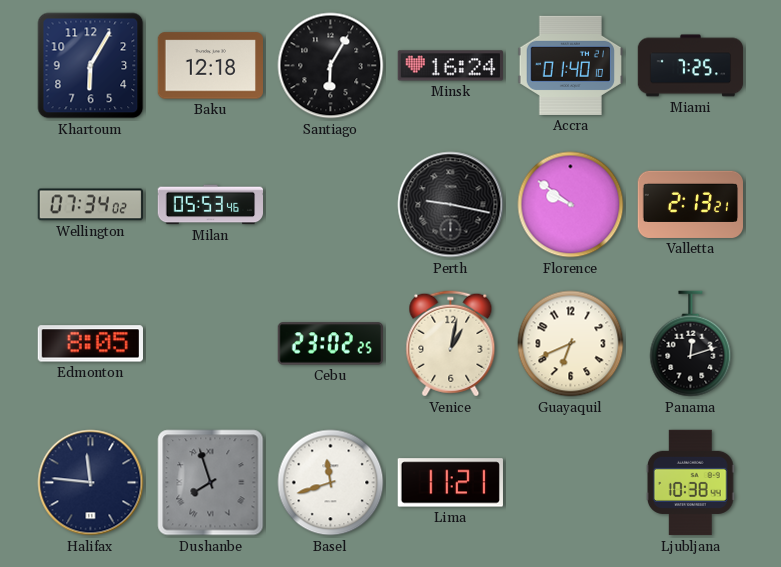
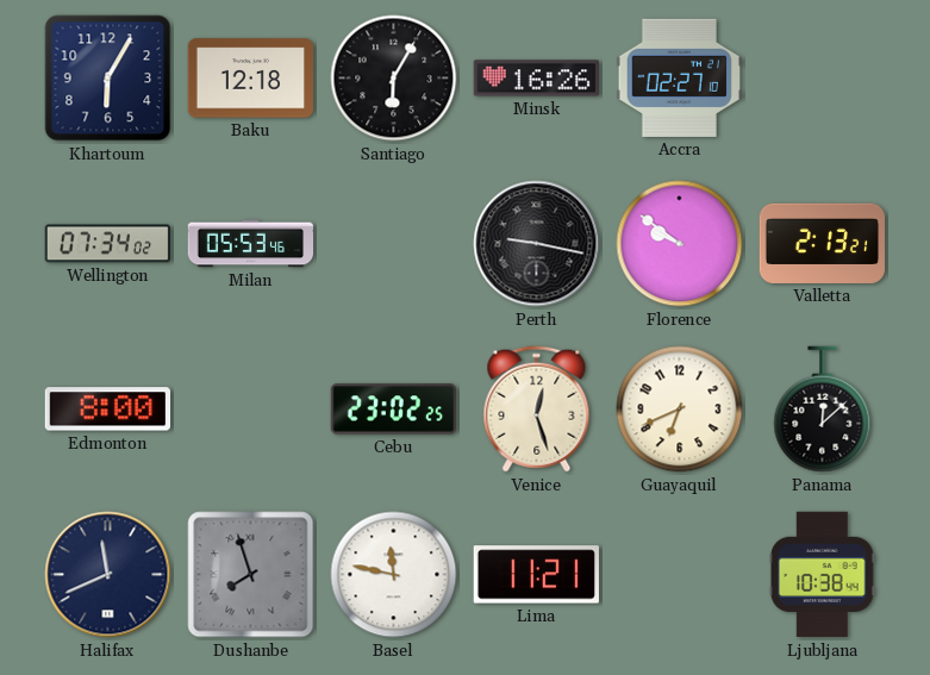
Minsk: 16:24 -> 16:26
Accra: 01:40 -> 02:27
Miami: 7:25 -> none
Edmonton: 8:05 -> 8:00
Venice: 1:02 -> 12:27
Panama: 12:12 -> 12:08
Halifax: 11:46 -> 11:41
Basel: 11:42 -> 11:47
